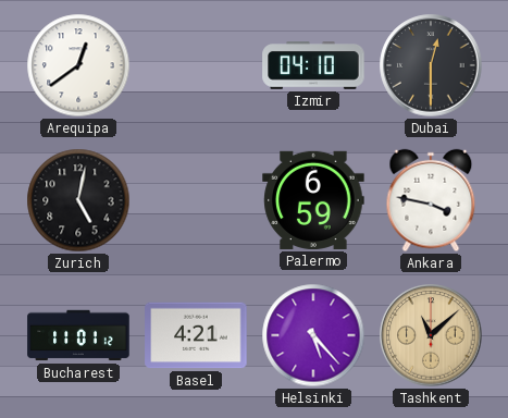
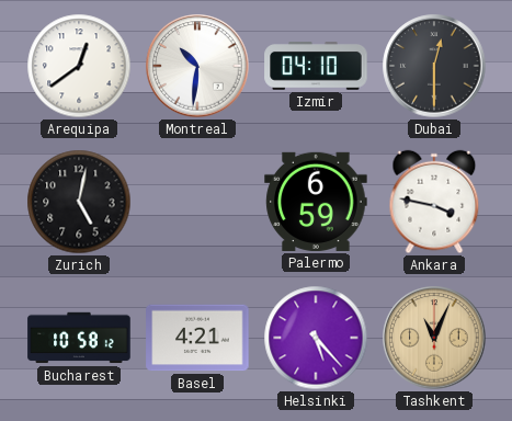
Montreal: none -> 10:31
Bucharest: 11:01 -> 10:58
Tashkent: 11:08 -> 11:04
